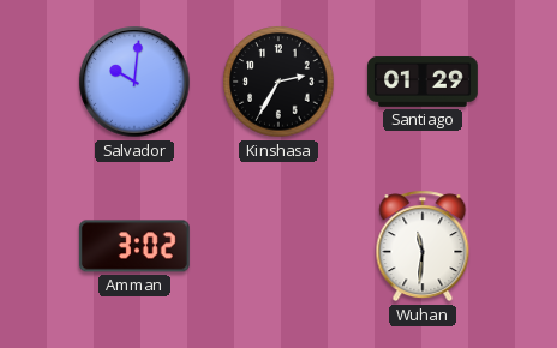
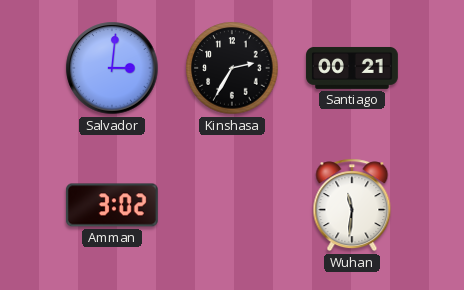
Salvador: 10:01 -> 3:01
Santiago: 01:29 -> 00:21
